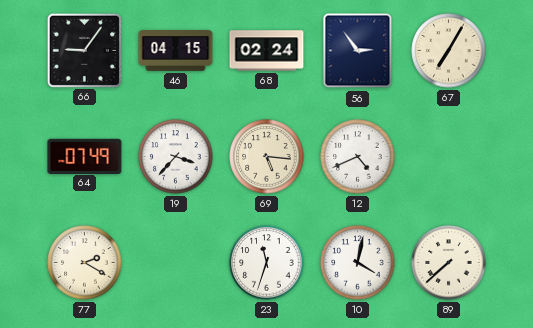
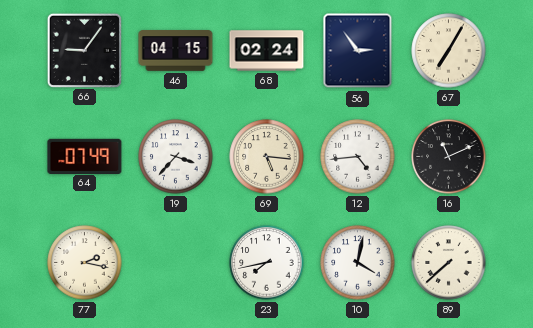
12: 4:41 -> 4:44
16: none -> 11:11
77: 2:20 -> 2:17
23: 11:33 -> 7:43
